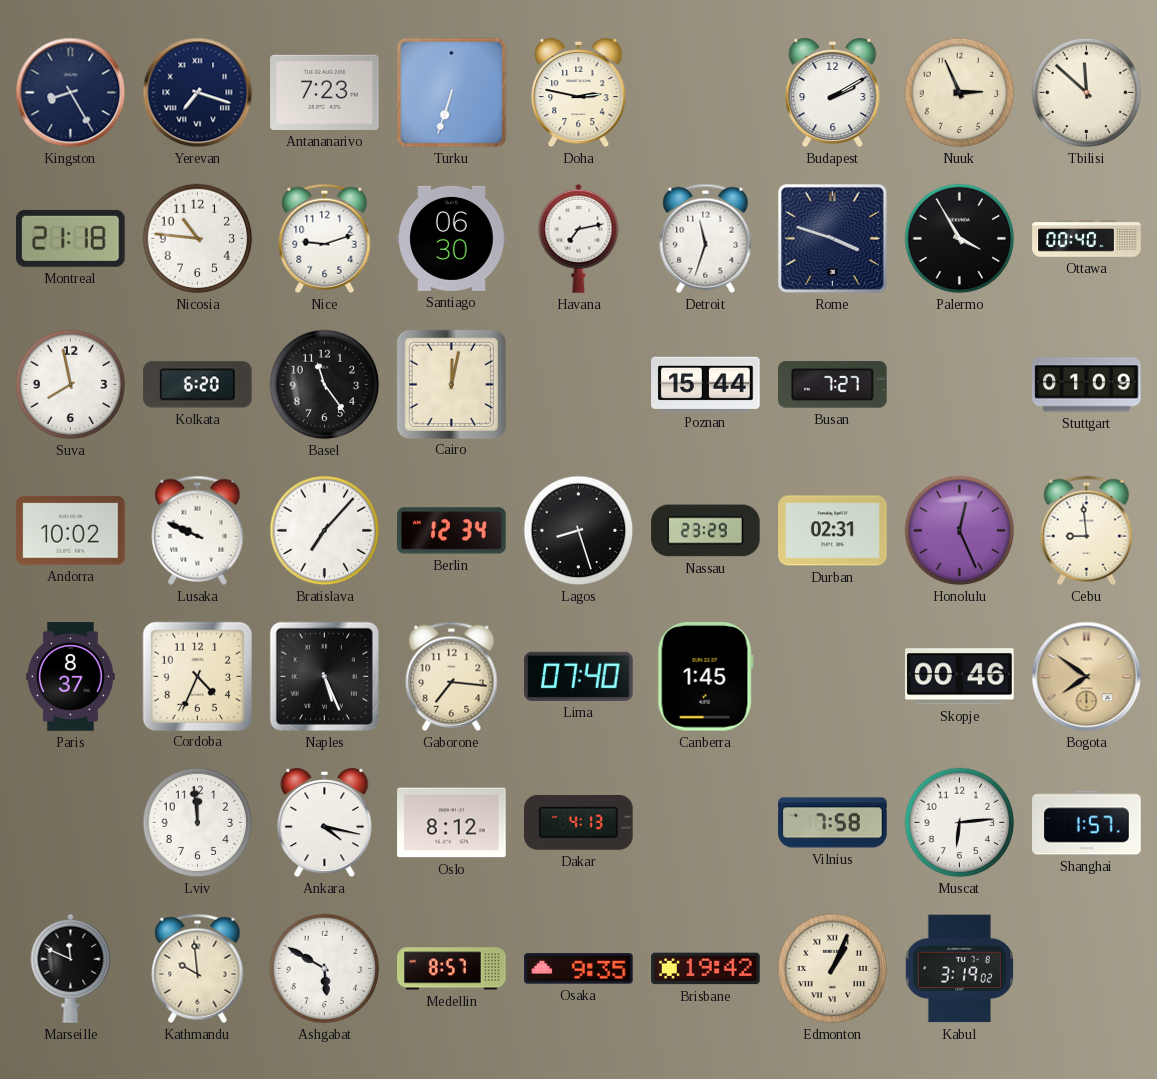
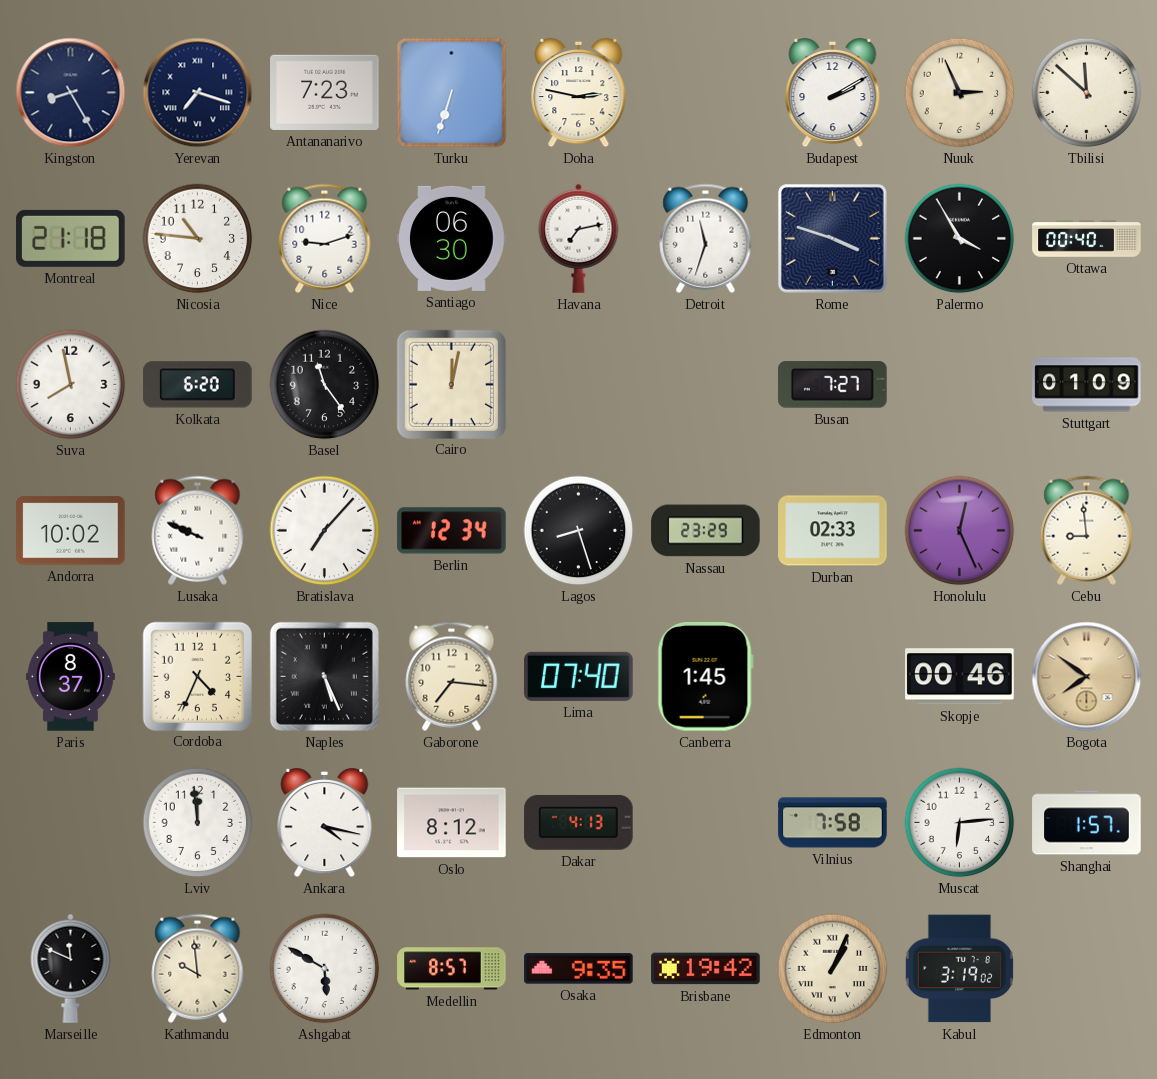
Poznan: 15:44 -> none
Durban: 02:31 -> 02:33
